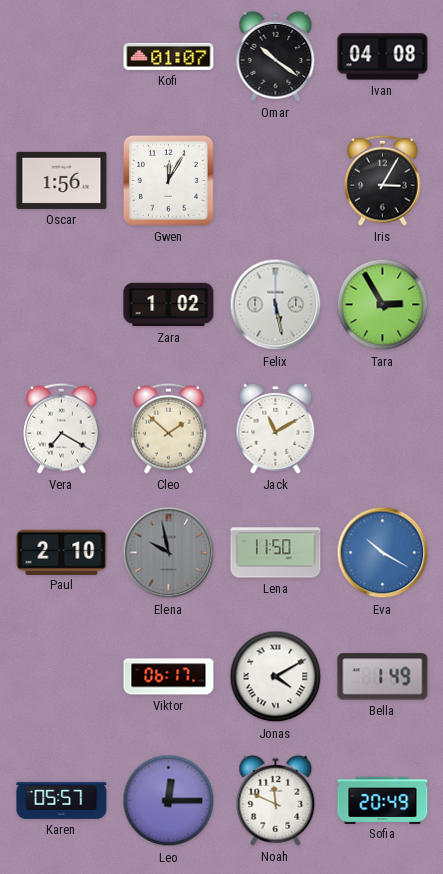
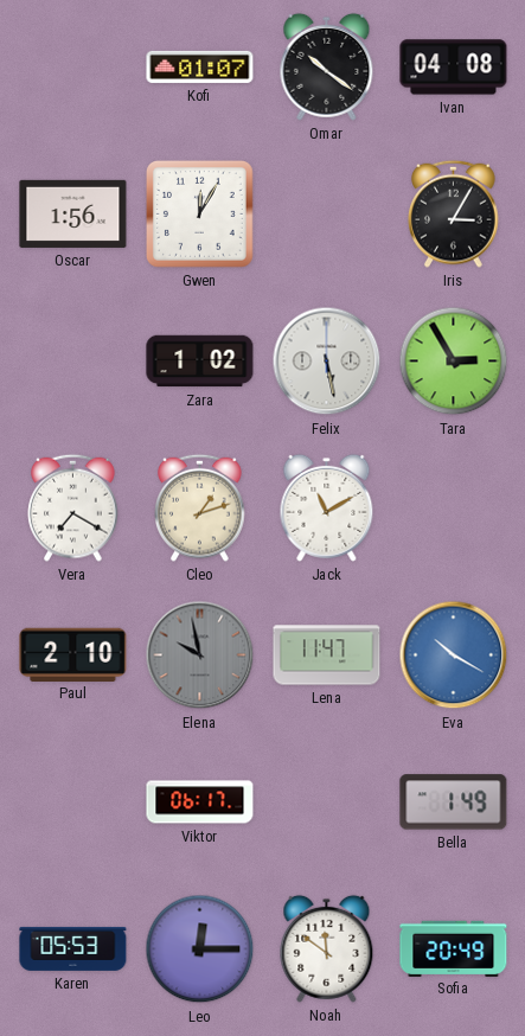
Cleo: 1:52 -> 1:12
Lena: 11:50 -> 11:47
Jonas: 4:10 -> none
Karen: 05:57 -> 05:53
Noah: 11:49 -> 11:51
